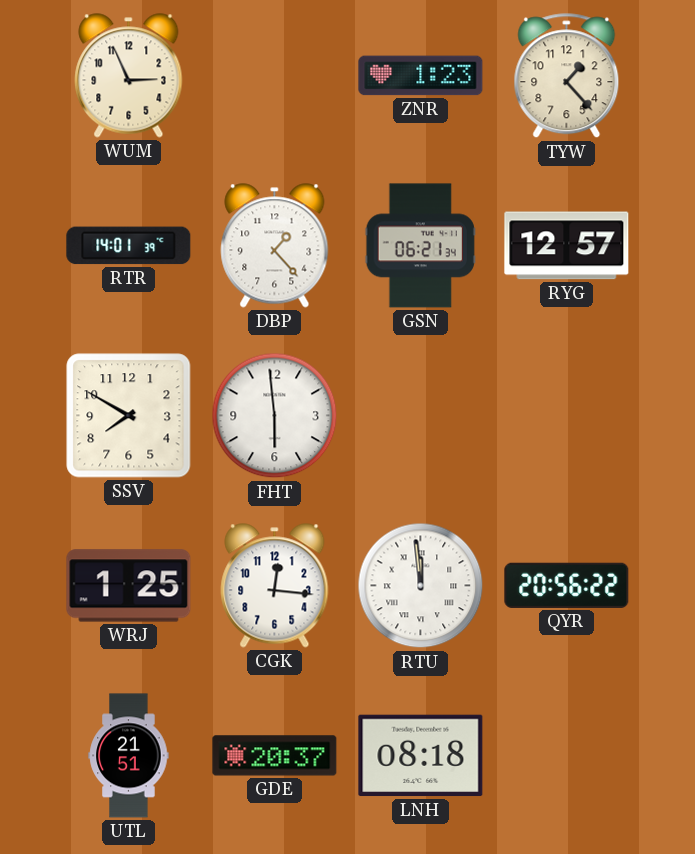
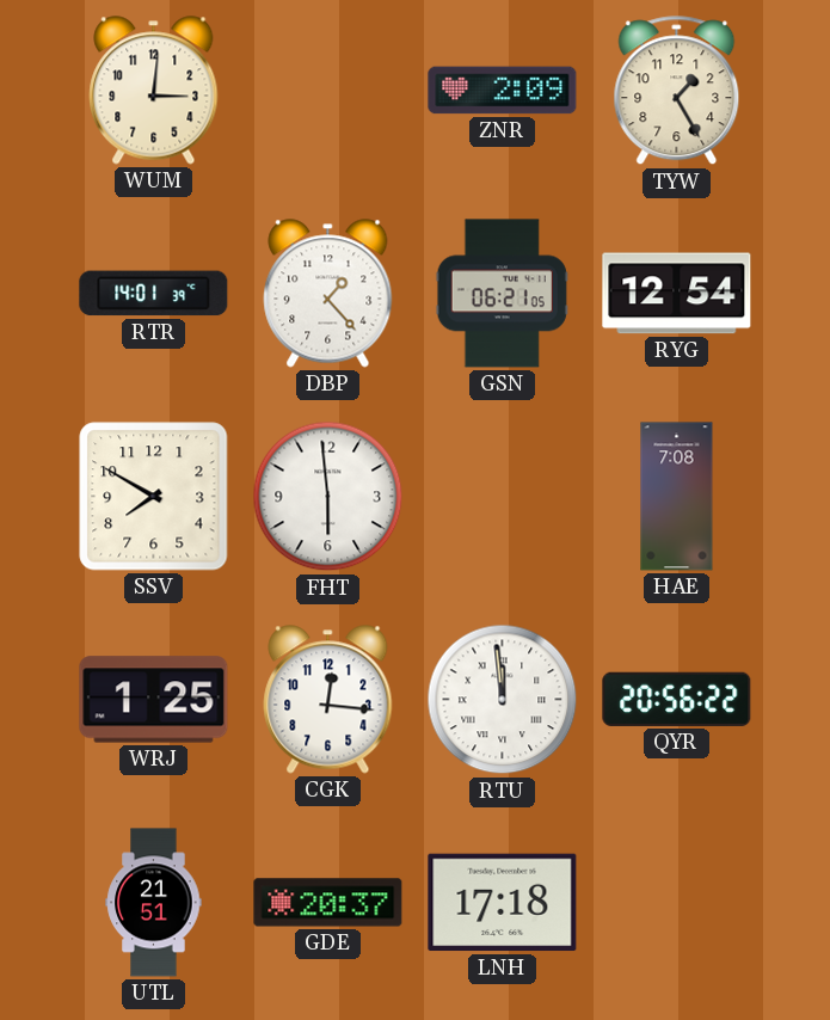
WUM: 2:56 -> 3:01
ZNR: 1:23 -> 2:09
TYW: 1:23 -> 1:25
GSN: 06:21:34 -> 06:21:05
RYG: 12:57 -> 12:54
HAE: none -> 7:08
LNH: 08:18 -> 17:18
